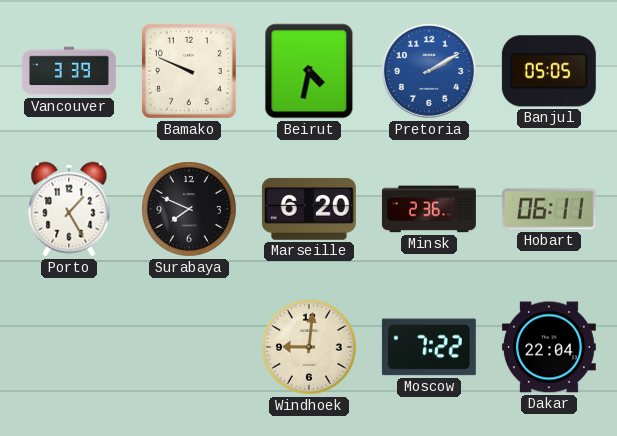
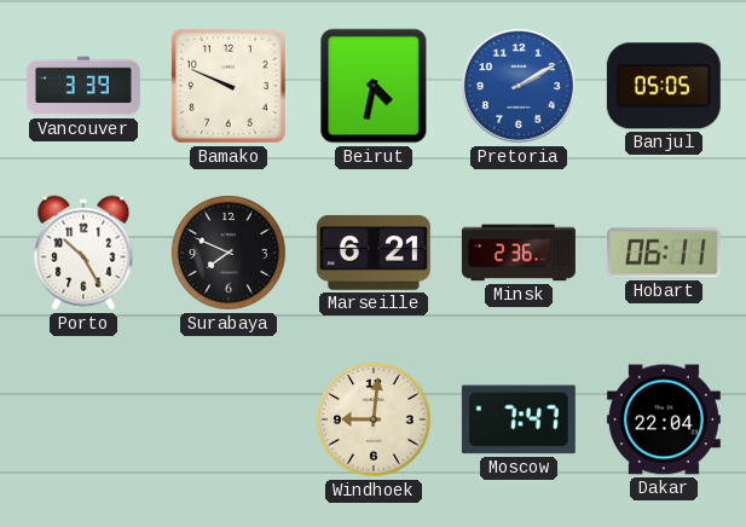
Porto: 1:25 -> 10:25
Marseille: 6:20 -> 6:21
Moscow: 7:22 -> 7:47
